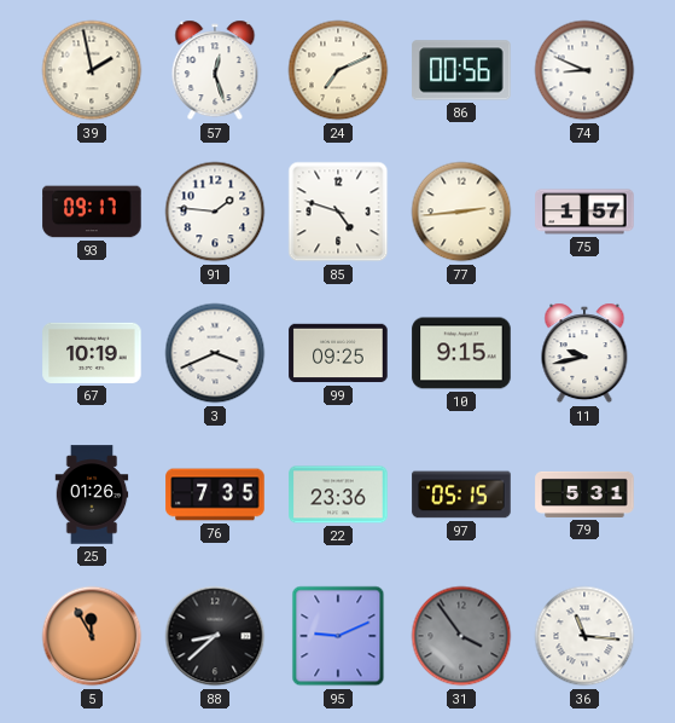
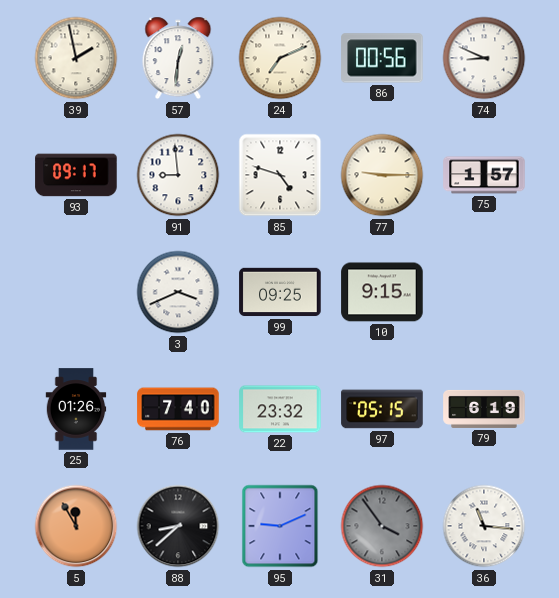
57: 12:27 -> 12:31
91: 1:46 -> 8:59
77: 2:44 -> 9:15
67: 10:19 -> none
11: 9:43 -> none
76: 7:35 -> 7:40
22: 23:36 -> 23:32
79: 5:31 -> 6:19
